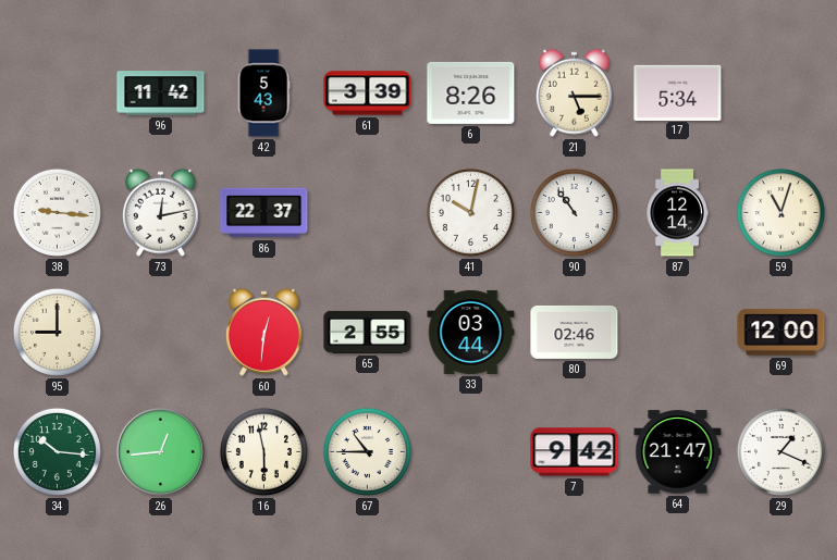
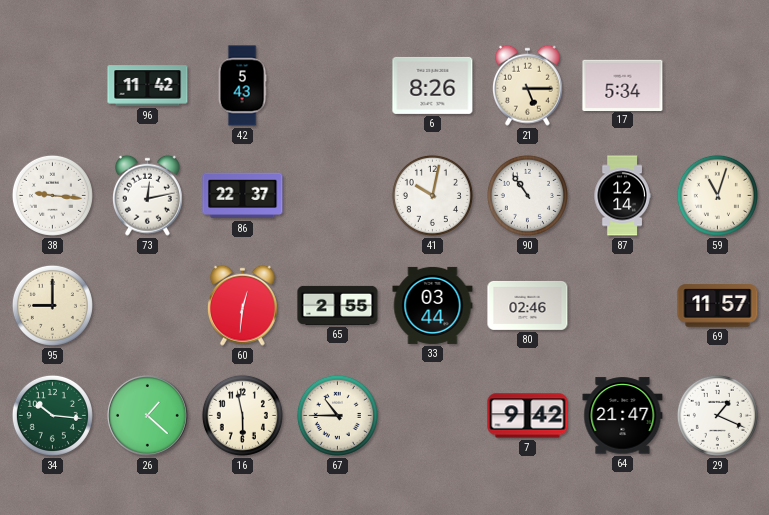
61: 3:39 -> none
69: 12:00 -> 11:57
26: 12:44 -> 1:22
